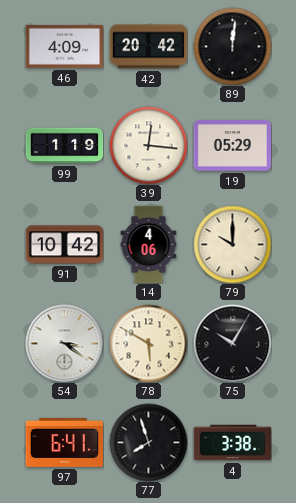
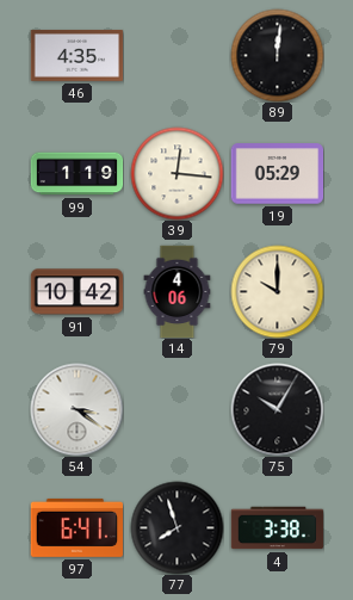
46: 4:09 -> 4:35
42: 20:42 -> none
78: 5:50 -> none
